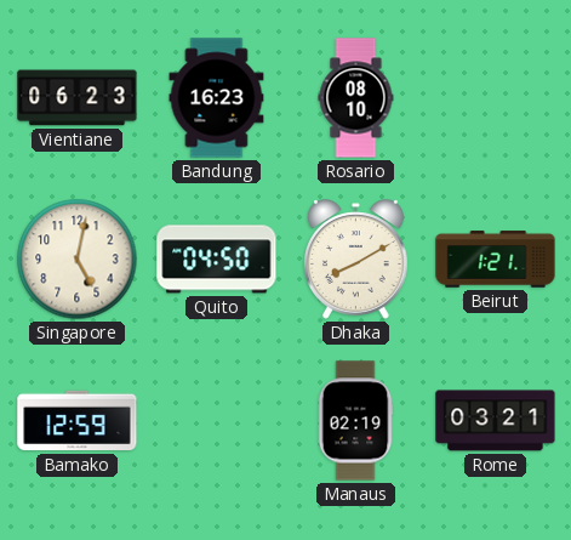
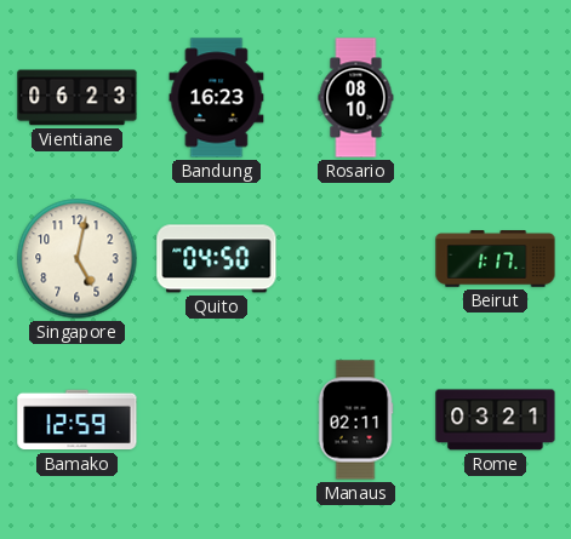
Dhaka: 8:10 -> none
Beirut: 1:21 -> 1:17
Manaus: 02:19 -> 02:11
